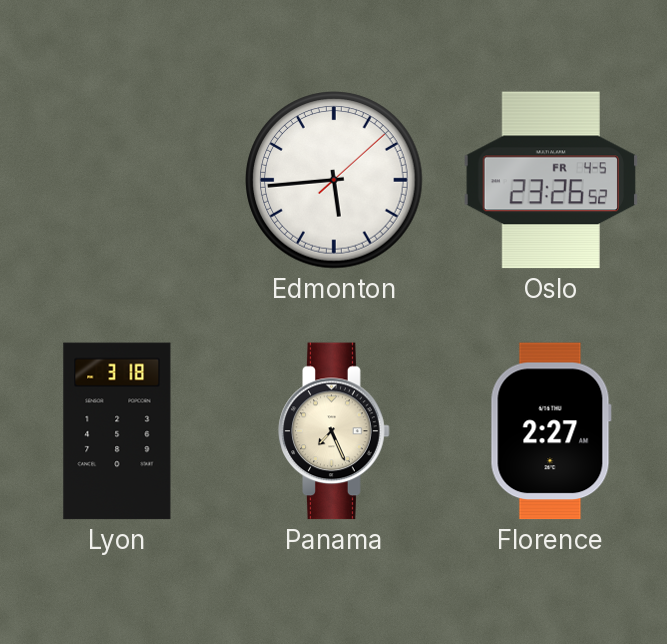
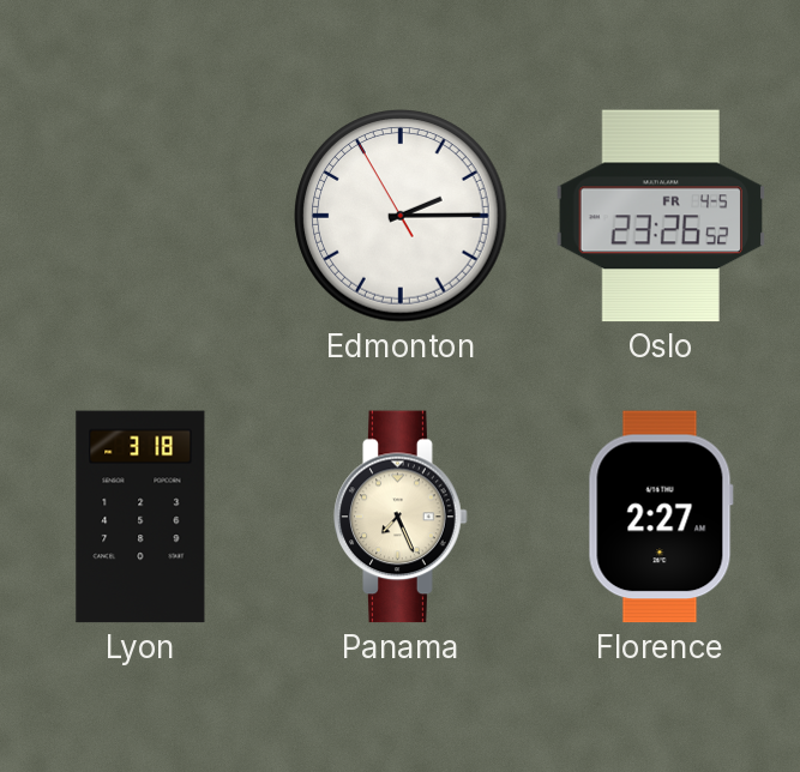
Edmonton: 5:44 -> 2:14
